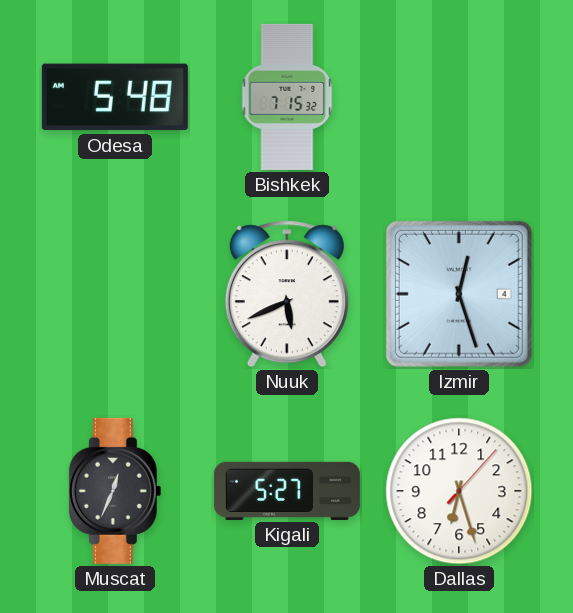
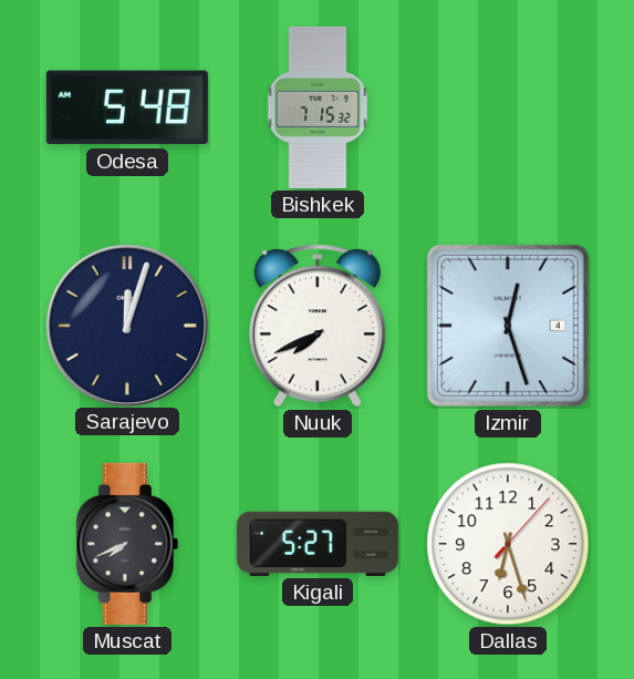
Sarajevo: none -> 12:03
Nuuk: 5:41 -> 7:41
Muscat: 12:34 -> 7:41
